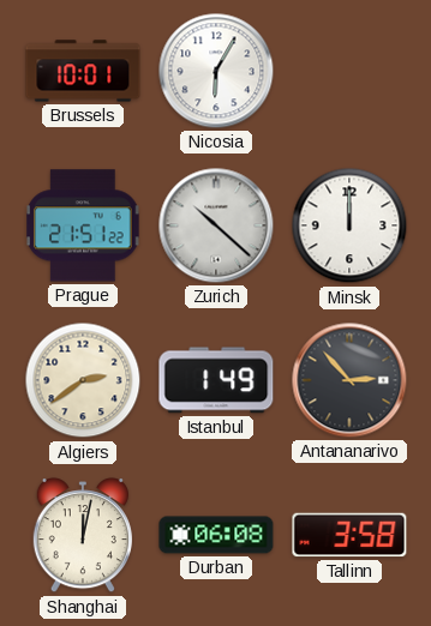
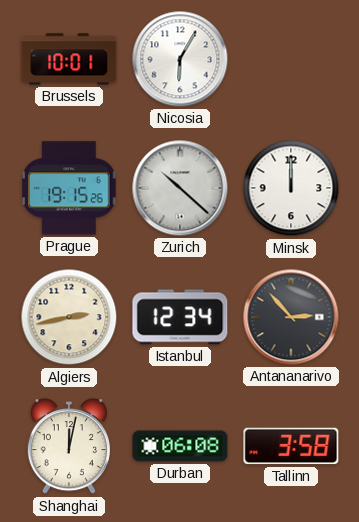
Prague: 21:51 -> 19:15
Algiers: 2:39 -> 2:43
Istanbul: 1:49 -> 12:34
